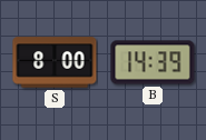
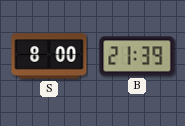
B: 14:39 -> 21:39
